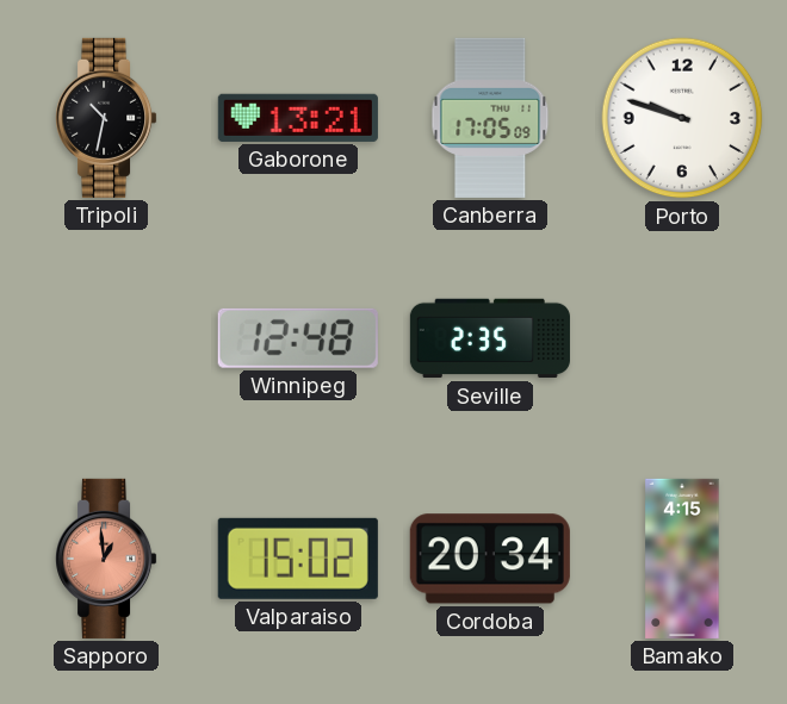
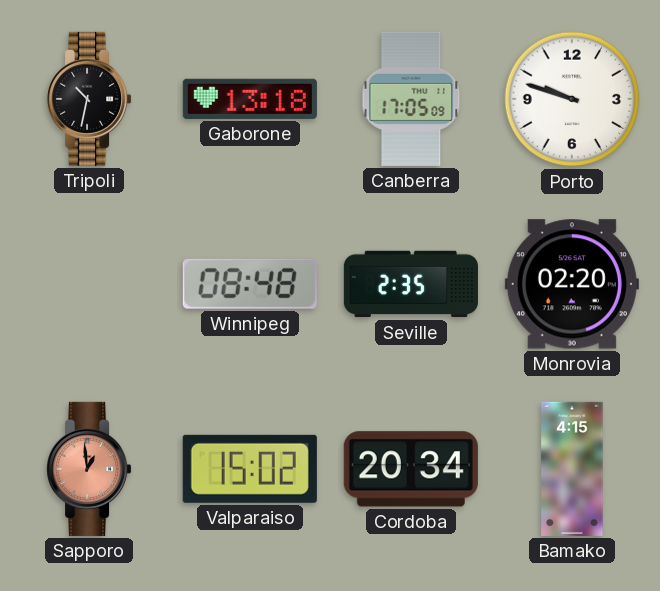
Gaborone: 13:21 -> 13:18
Winnipeg: 12:48 -> 08:48
Monrovia: none -> 02:20
